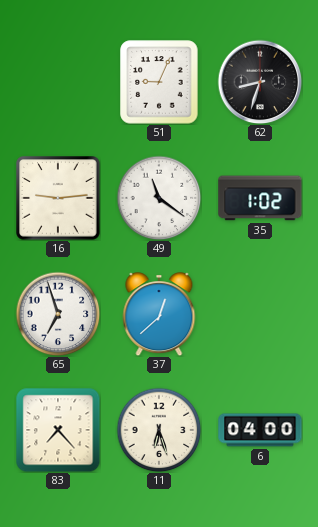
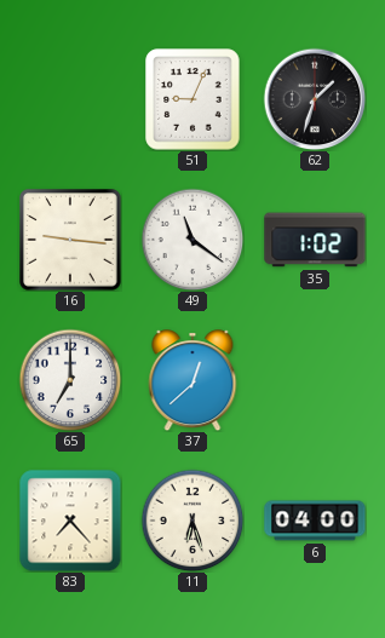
62: 8:33 -> 1:33
16: 9:14 -> 9:16
65: 6:57 -> 7:00
